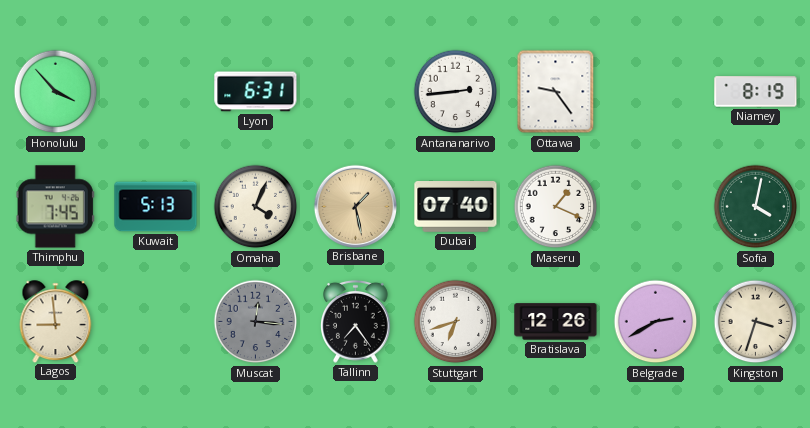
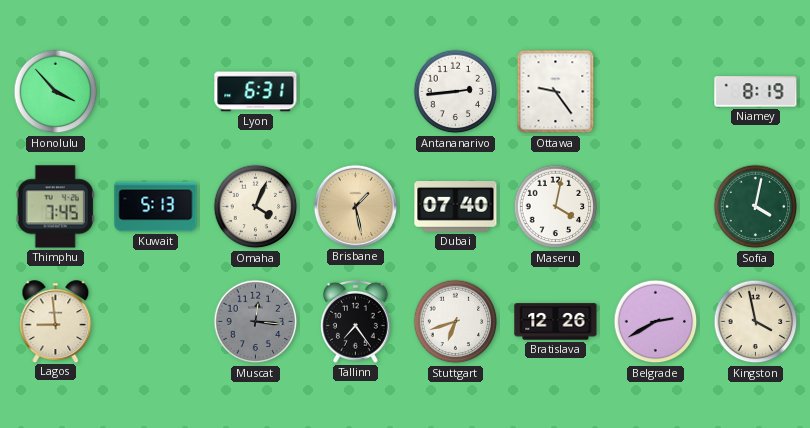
Maseru: 1:19 -> 4:02
Kingston: 3:33 -> 3:58
